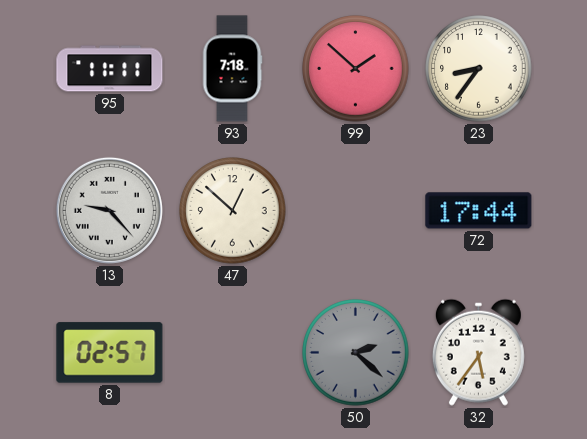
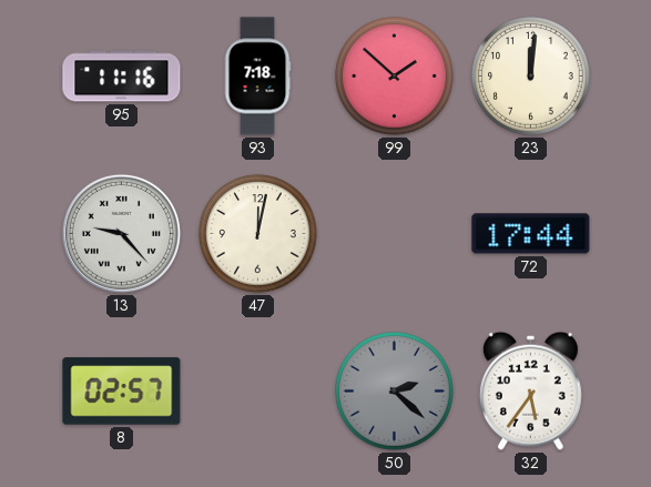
95: 11:11 -> 11:16
23: 8:36 -> 12:01
47: 12:52 -> 12:02
